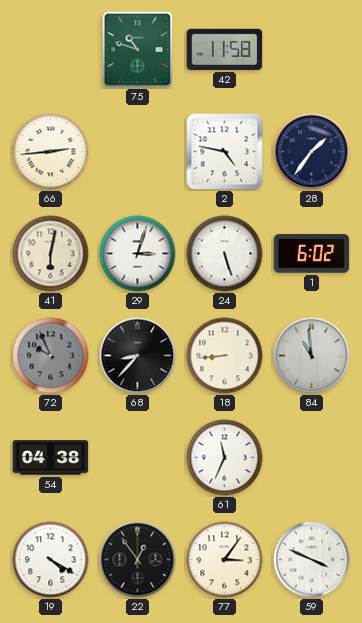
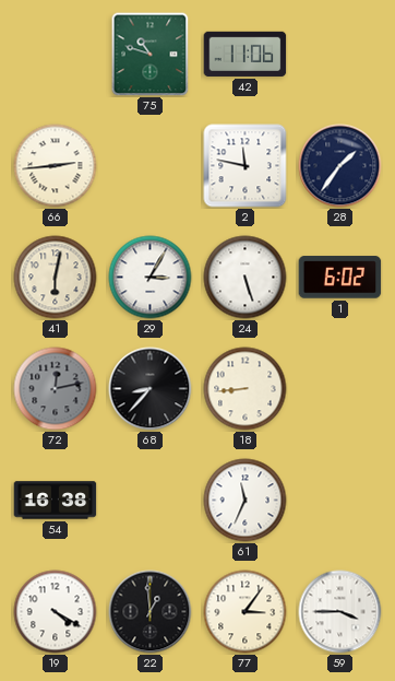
42: 11:58 -> 11:06
2: 4:47 -> 11:47
29: 3:03 -> 3:05
72: 9:56 -> 12:13
84: 10:59 -> none
54: 04:38 -> 16:38
22: 12:54 -> 12:59
59: 3:49 -> 3:45
